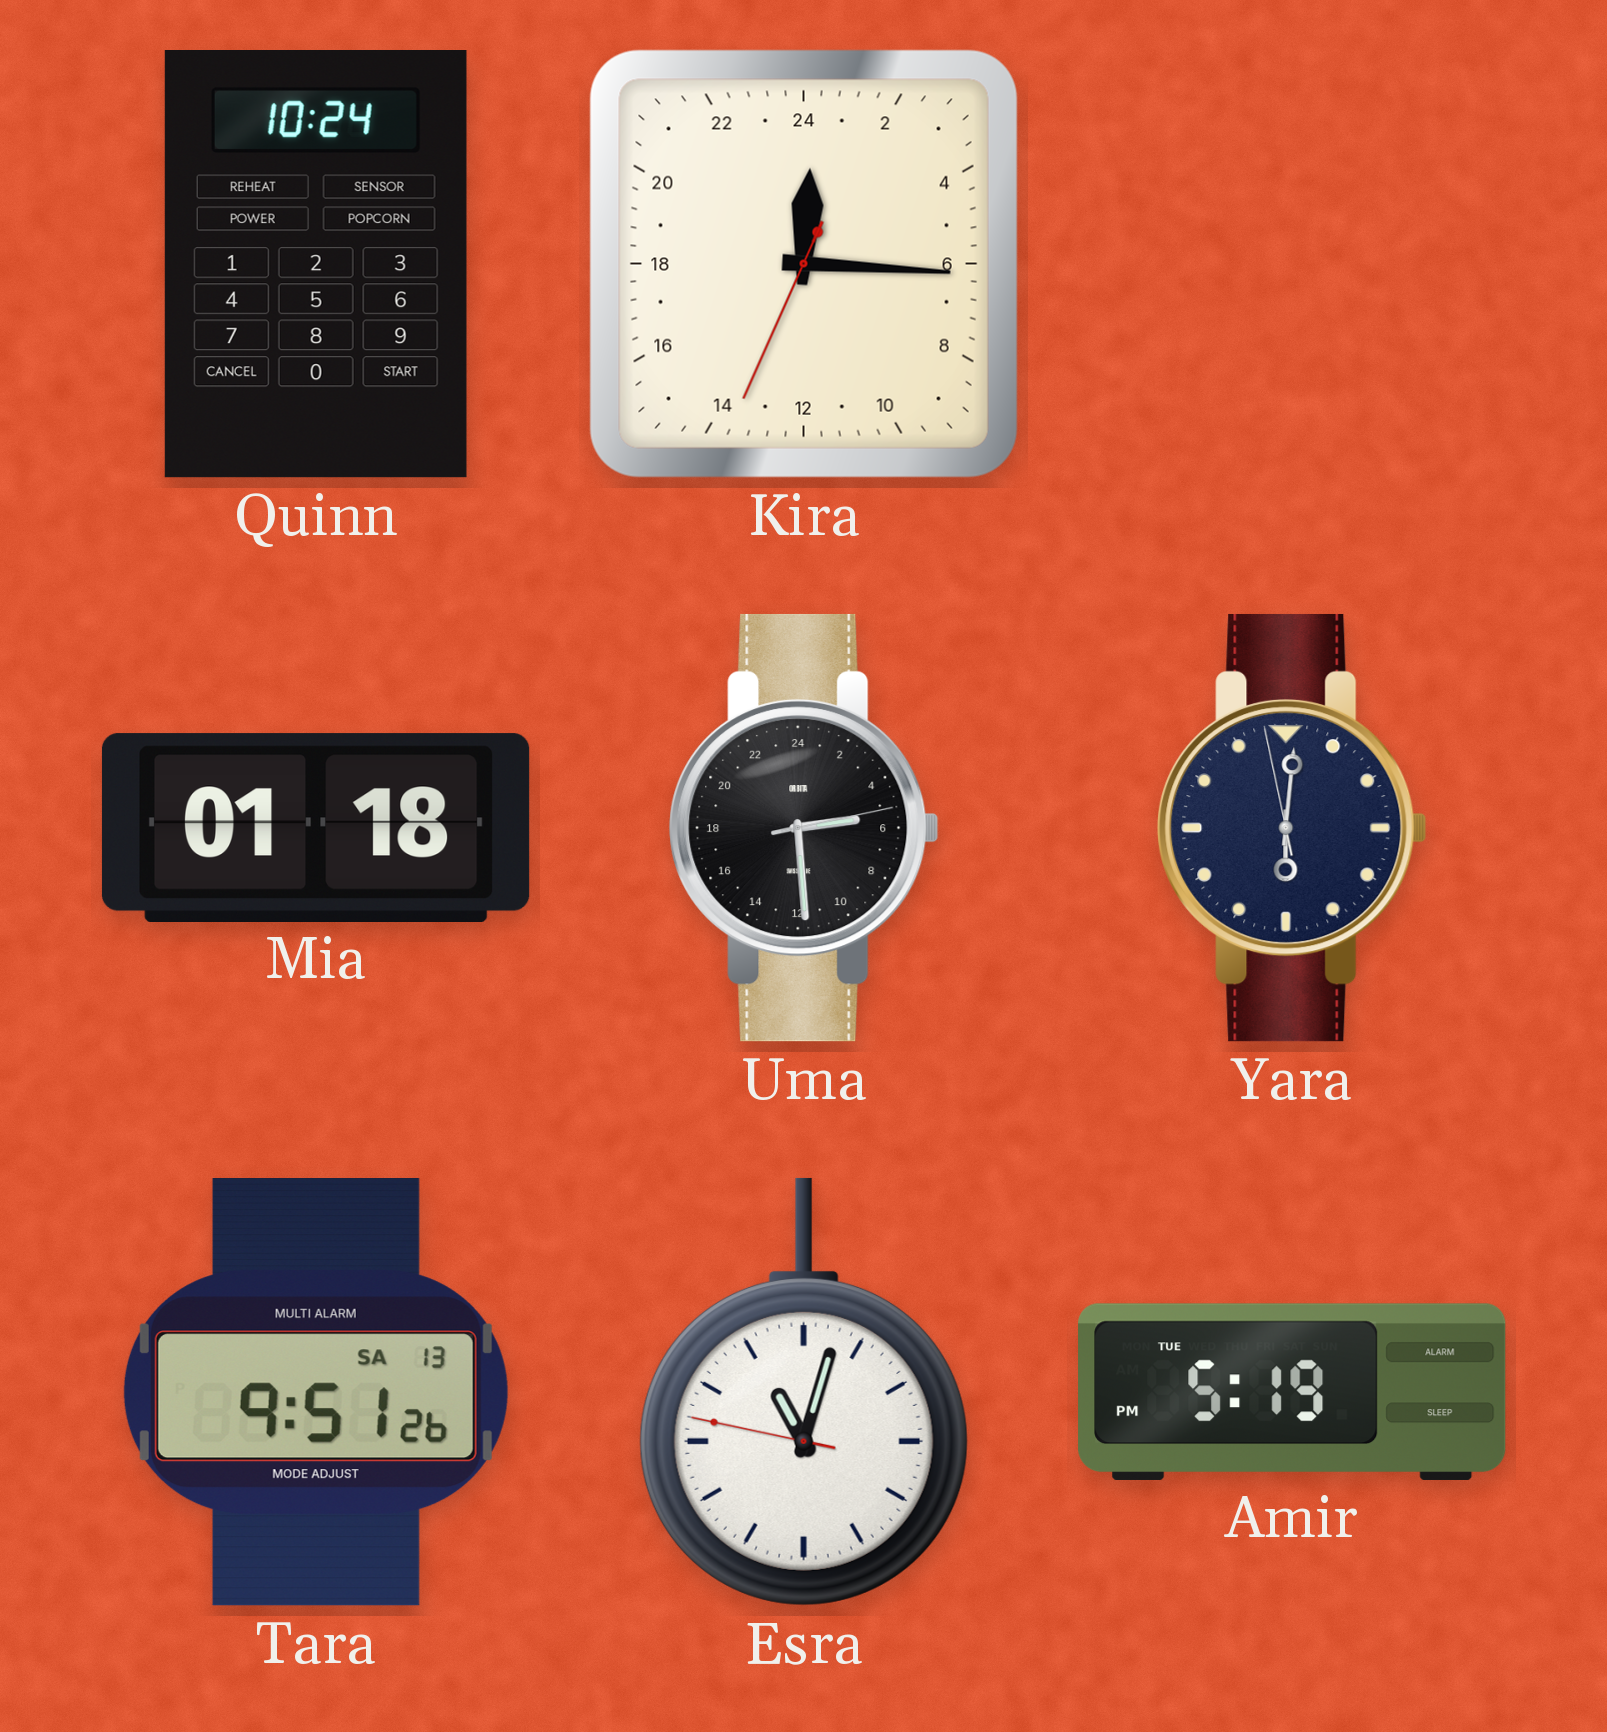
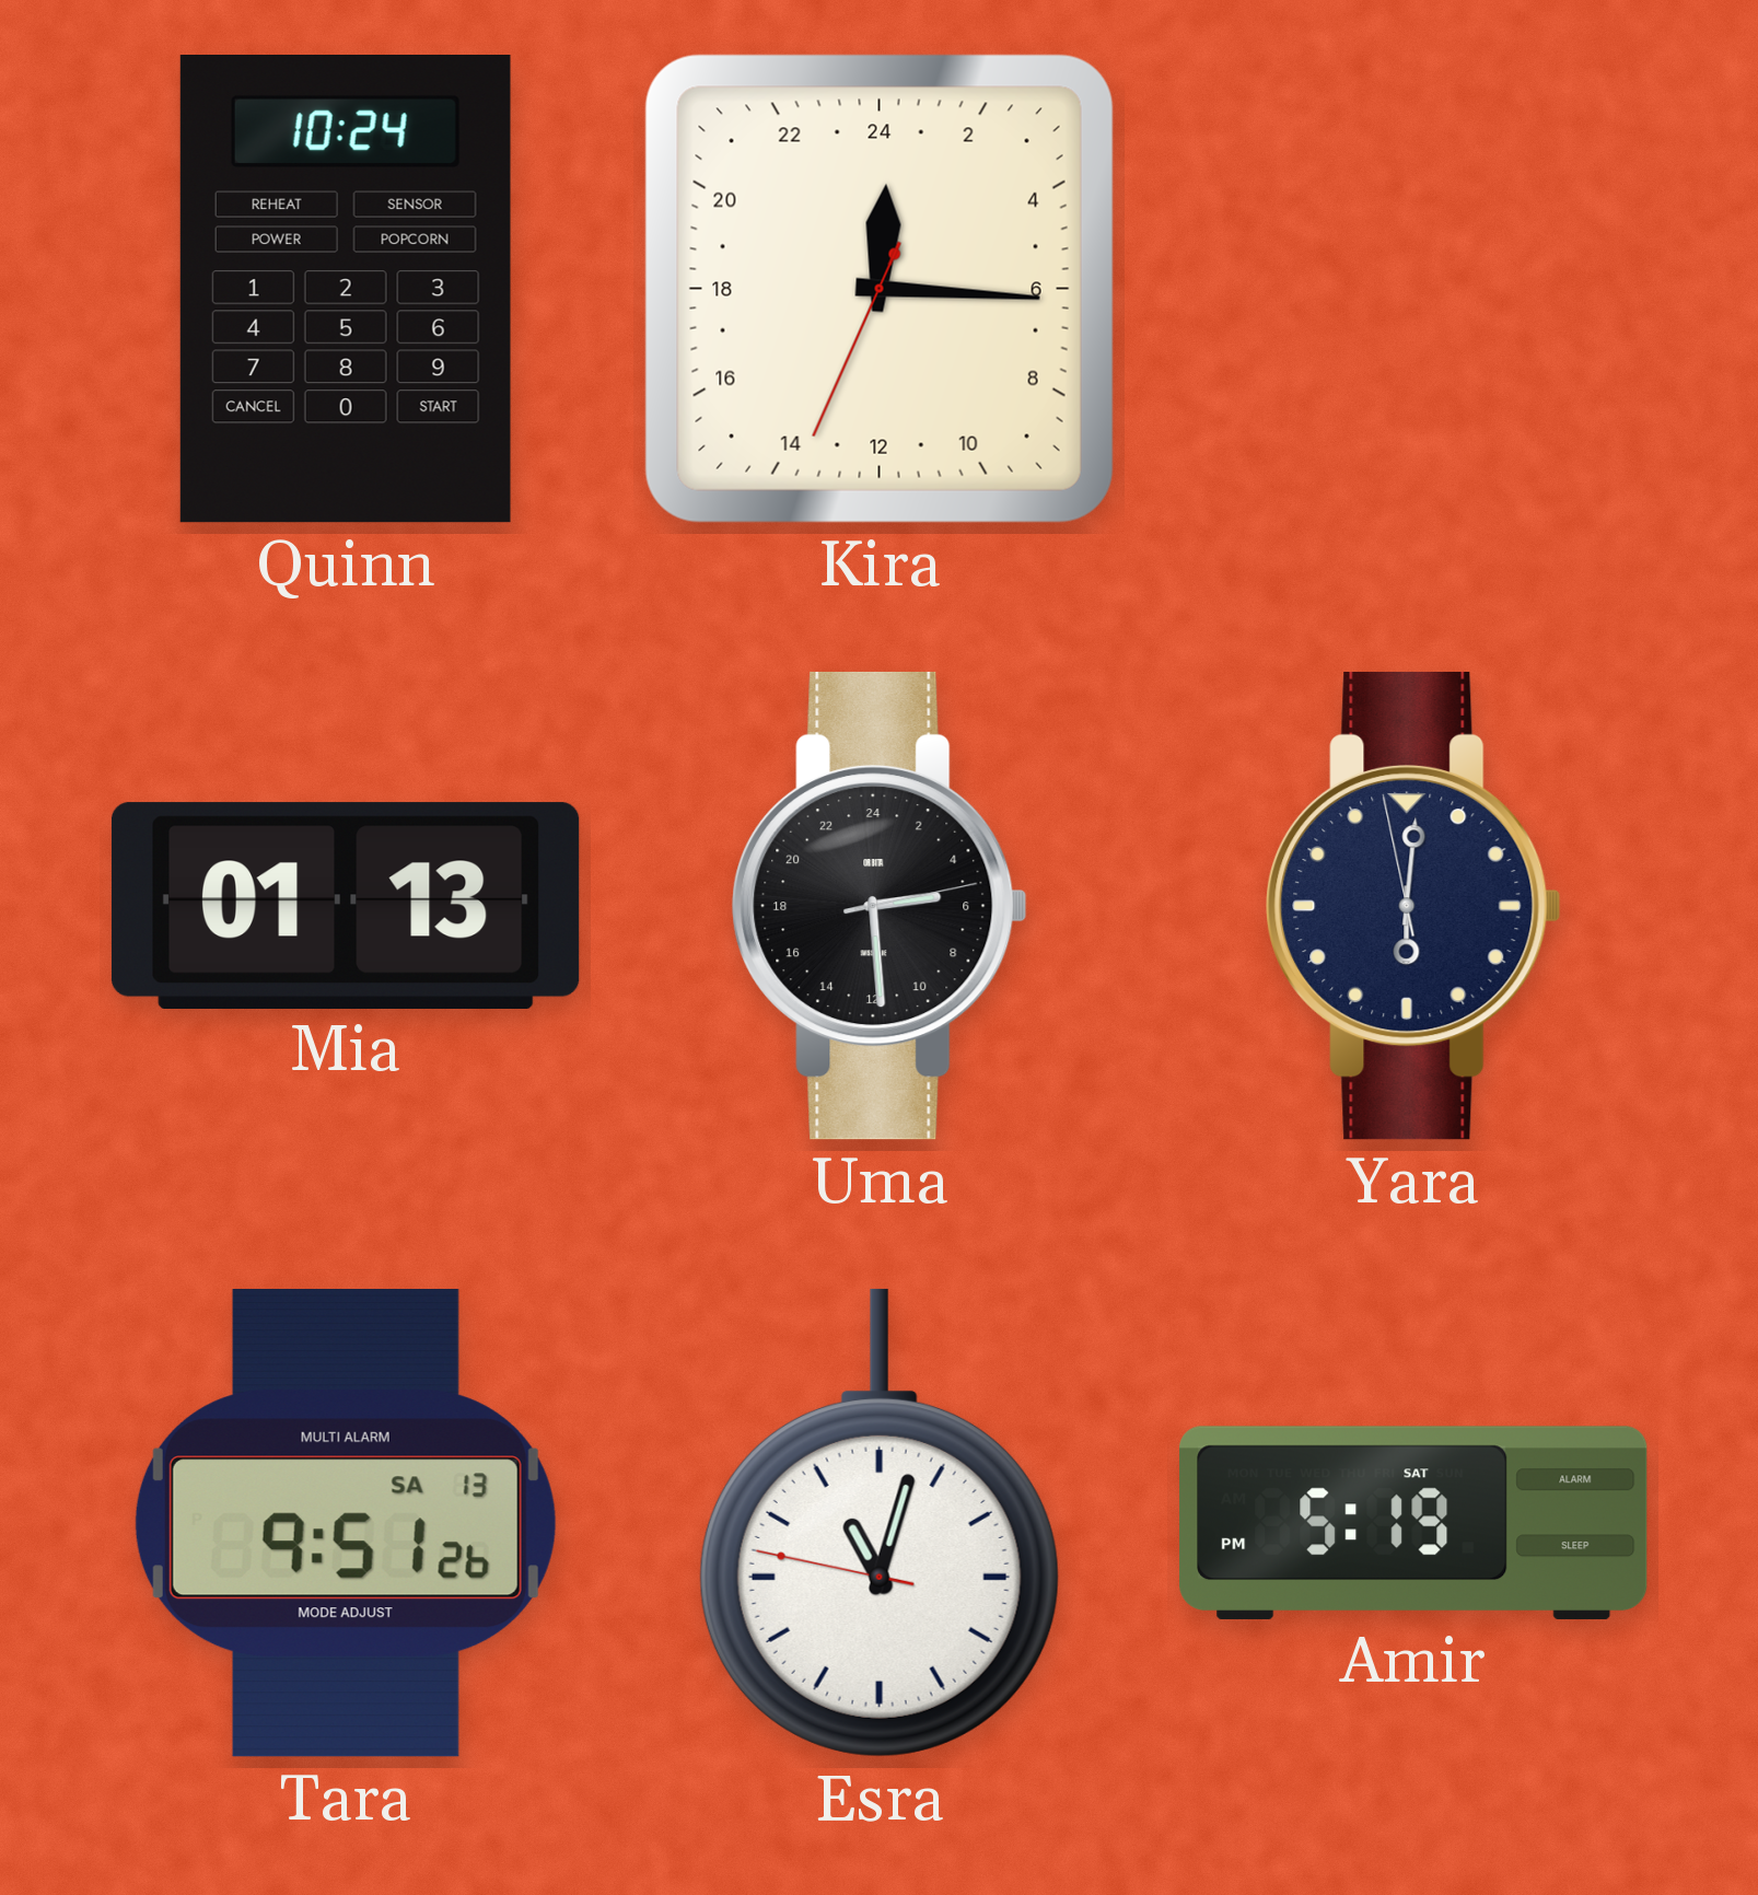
Mia: 01:18 -> 01:13
Amir date: TUE -> SAT
